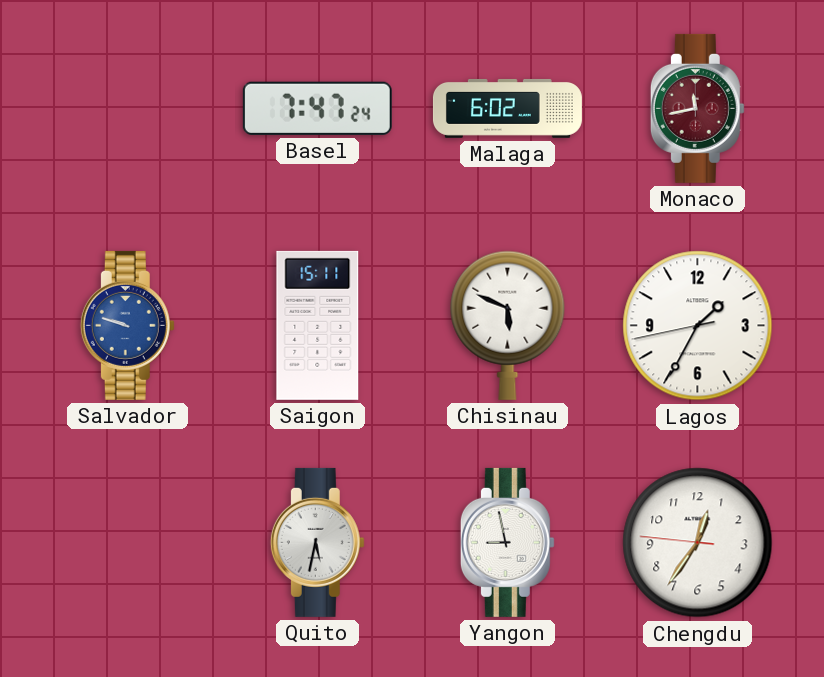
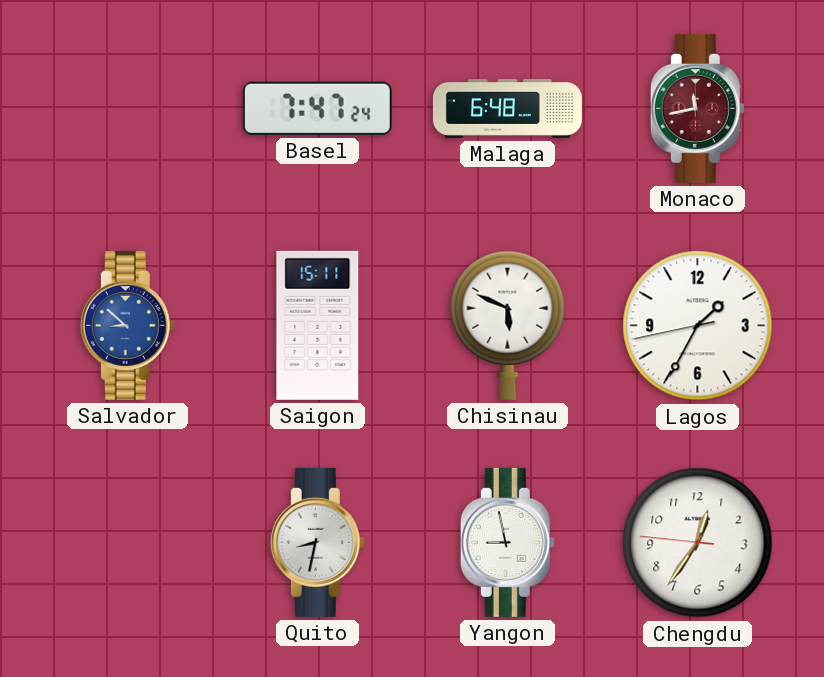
Malaga: 6:02 -> 6:48
Salvador: 9:48 -> 8:52
Quito: 5:32 -> 8:32
